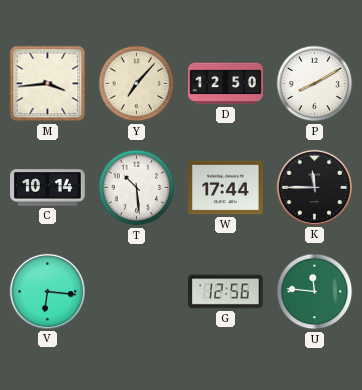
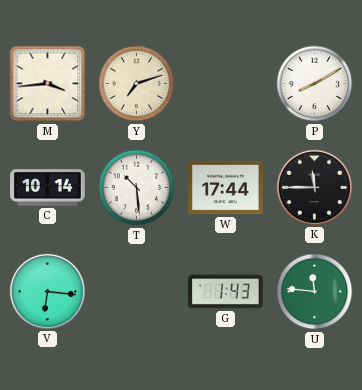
Y: 7:07 -> 7:12
D: 12:50 -> none
G: 12:56 -> 1:43
